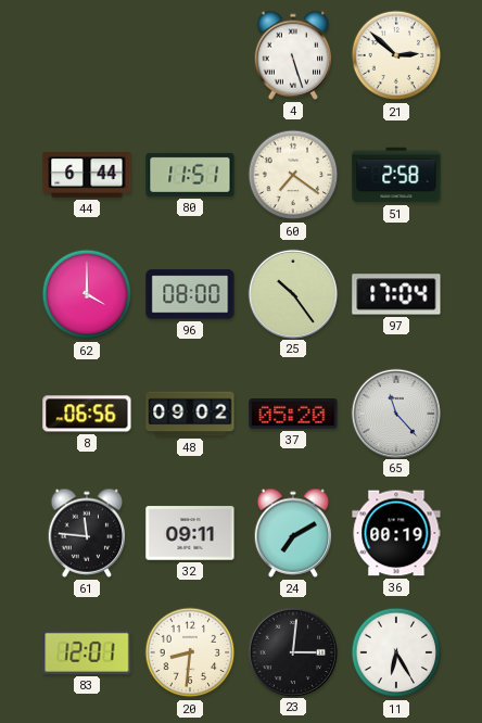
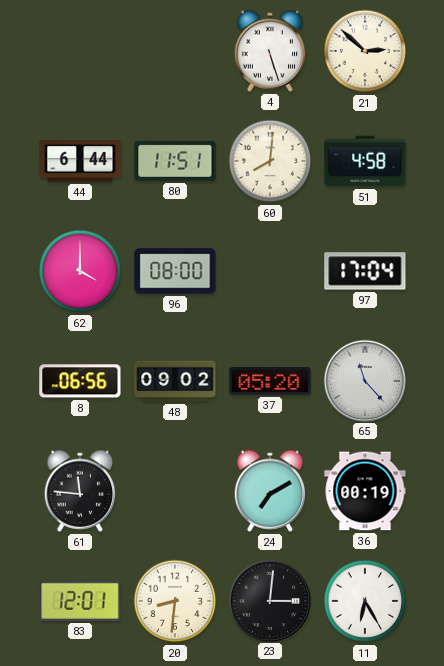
60: 7:21 -> 8:01
51: 2:58 -> 4:58
25: 10:24 -> none
32: 09:11 -> none
